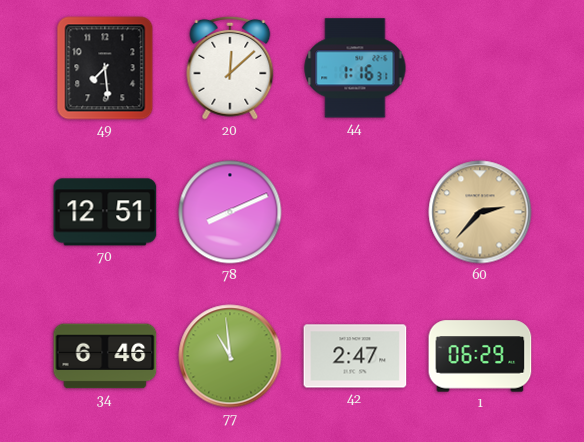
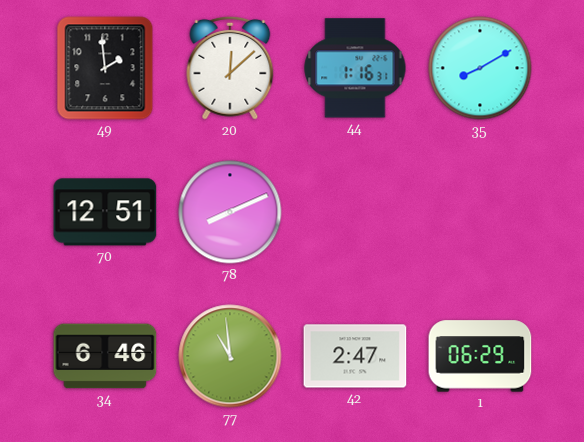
49: 7:29 -> 1:59
35: none -> 8:10
60: 2:37 -> none
